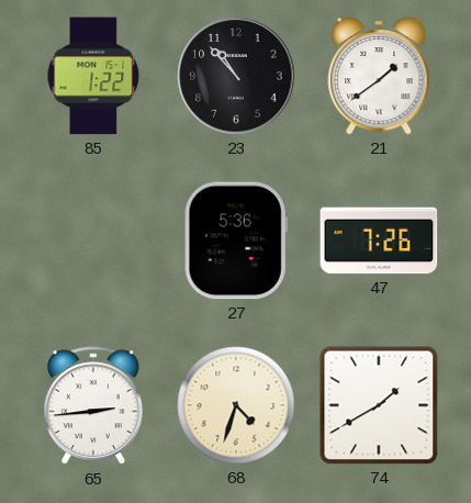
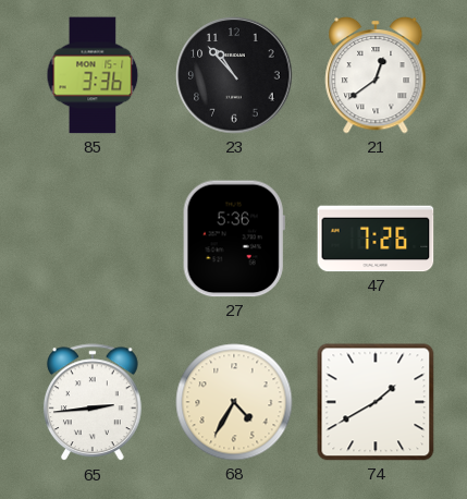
85: 1:22 -> 3:36
21: 1:39 -> 12:39
68: 4:33 -> 4:35
